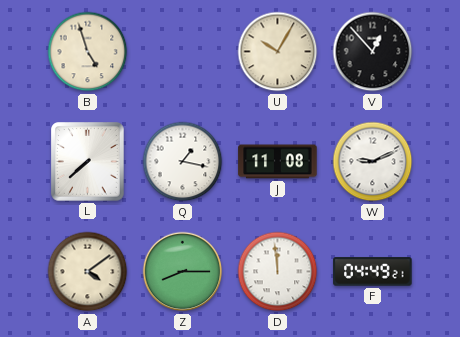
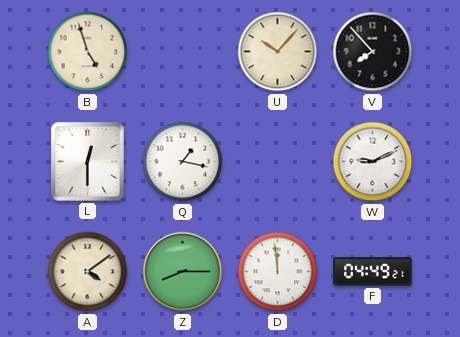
U: 10:05 -> 10:07
V: 12:53 -> 7:53
L: 7:38 -> 12:30
J: 11:08 -> none
